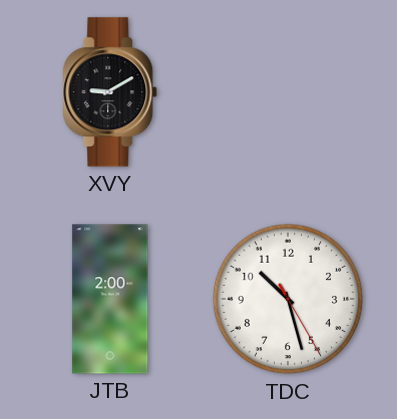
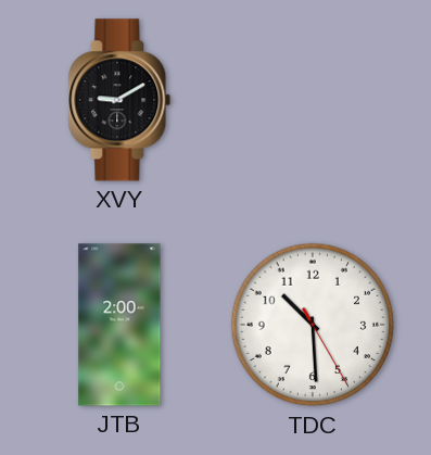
TDC: 10:27 -> 10:29
